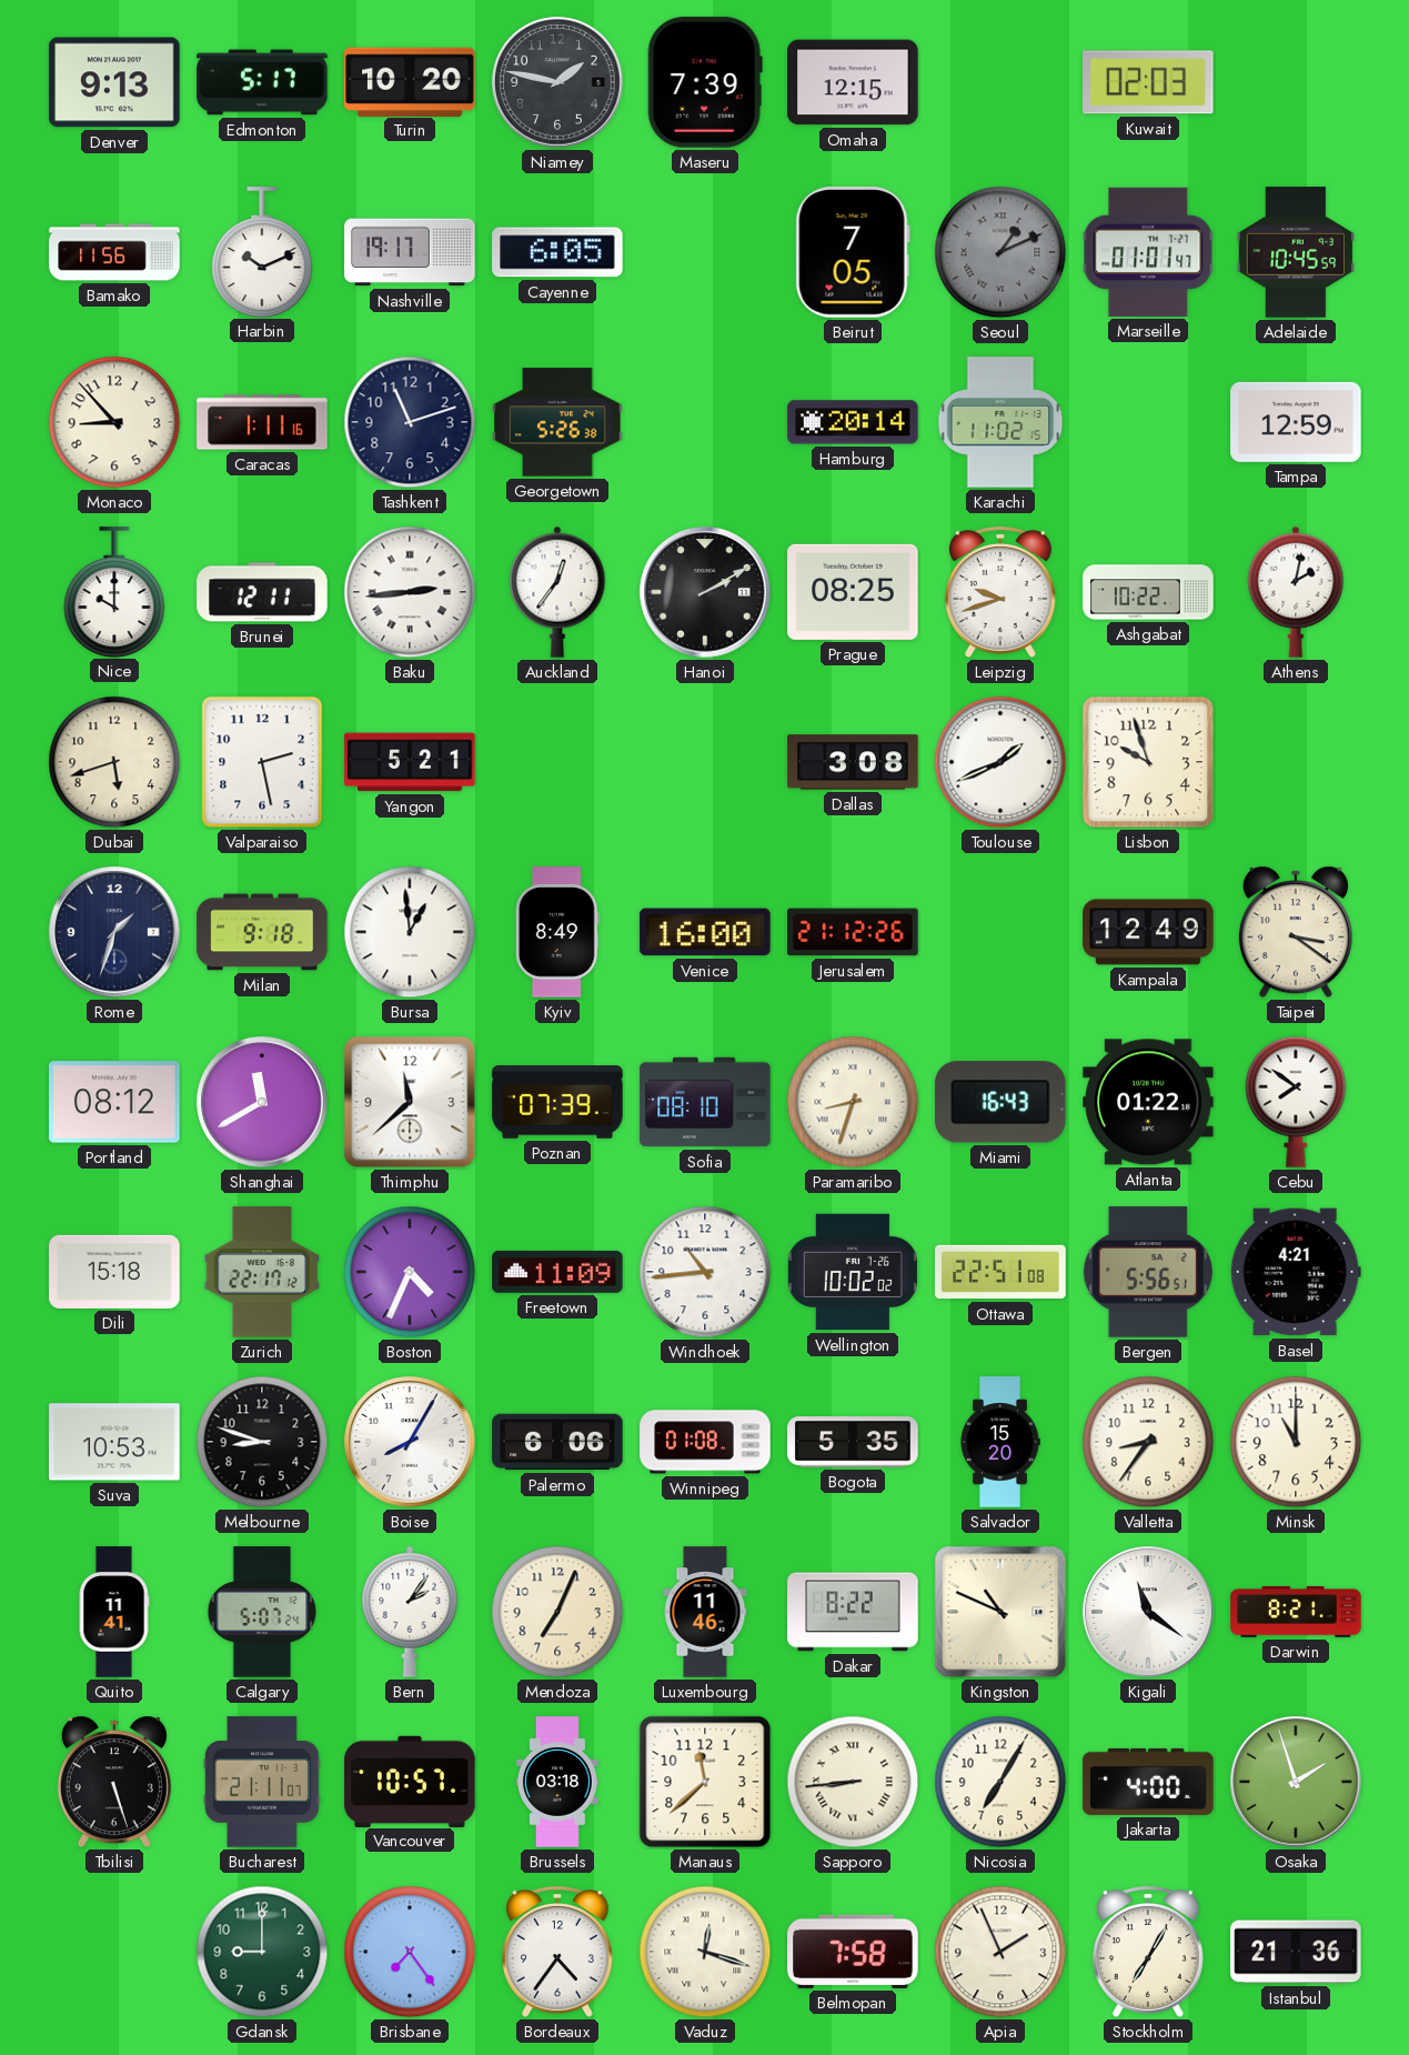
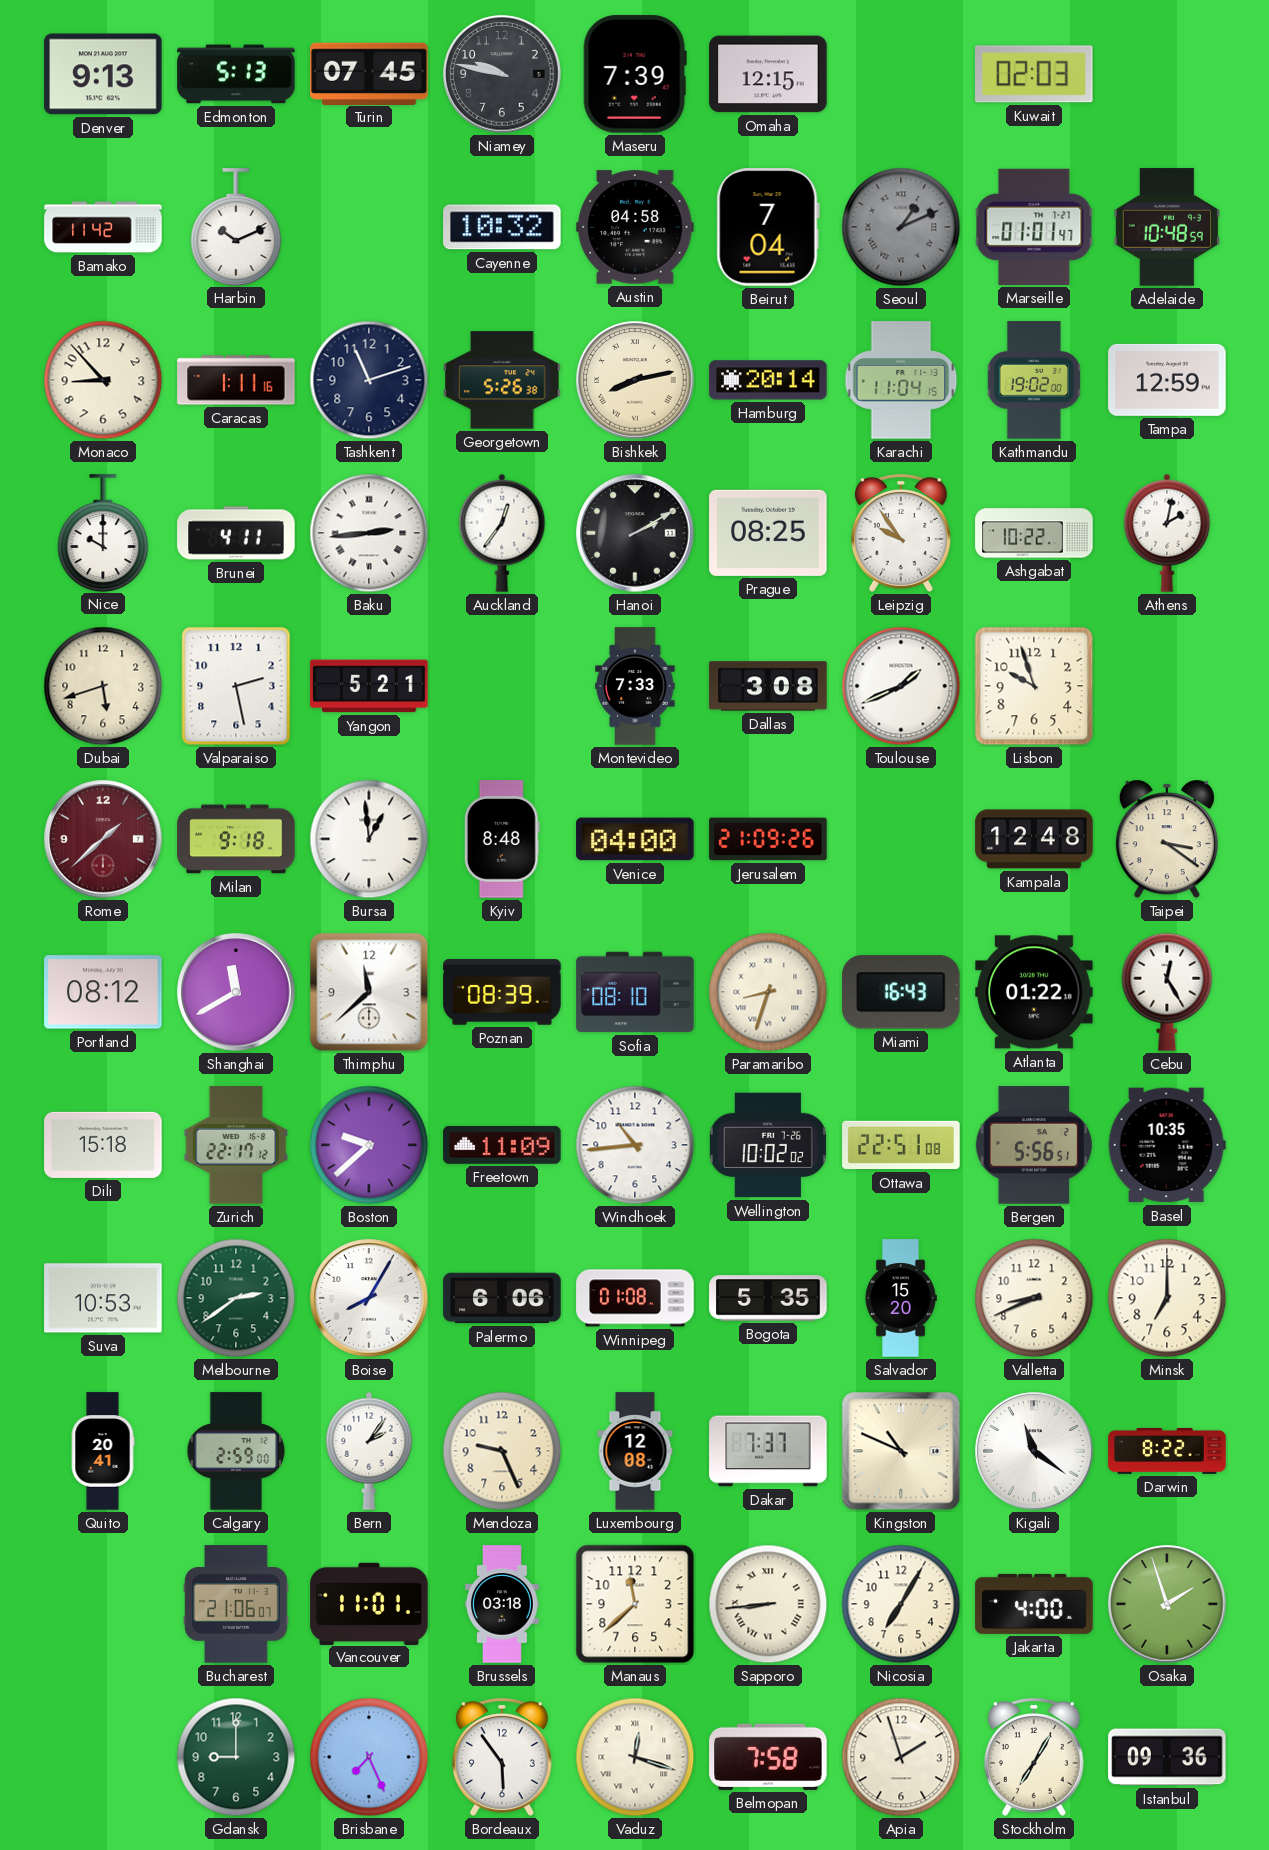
Edmonton: 5:17 -> 5:13
Turin: 10:20 -> 07:45
Niamey: 1:47 -> 9:47
Bamako: 11:56 -> 11:42
Nashville: 19:17 -> none
Cayenne: 6:05 -> 10:32
Austin: none -> 04:58
Beirut: 7:05 -> 7:04
Adelaide: 10:45 -> 10:48
Bishkek: none -> 8:13
Karachi: 11:02 -> 11:04
Kathmandu: none -> 19:02
Brunei: 12:11 -> 4:11
Leipzig: 9:42 -> 9:54
Montevideo: none -> 7:33
Rome: 1:33 -> 1:38
Rome dial: navy -> burgundy
Kyiv: 8:49 -> 8:48
Venice: 16:00 -> 04:00
Jerusalem: 21:12 -> 21:09
Kampala: 12:49 -> 12:48
Poznan: 07:39 -> 08:39
Cebu: 7:51 -> 12:25
Boston: 4:34 -> 9:38
Basel: 4:21 -> 10:35
Melbourne: 8:48 -> 2:39
Melbourne dial: black -> green
Valletta: 8:36 -> 8:41
Minsk: 11:00 -> 7:00
Quito: 11:41 -> 20:41
Calgary: 5:07 -> 2:59
Mendoza: 7:04 -> 9:26
Luxembourg: 11:46 -> 12:08
Dakar: 8:22 -> 7:37
Darwin: 8:21 -> 8:22
Tbilisi: 5:27 -> none
Bucharest: 21:11 -> 21:06
Vancouver: 10:57 -> 11:01
Brisbane: 7:24 -> 7:26
Bordeaux: 4:36 -> 5:54
Apia: 1:56 -> 1:57
Istanbul: 21:36 -> 09:36
